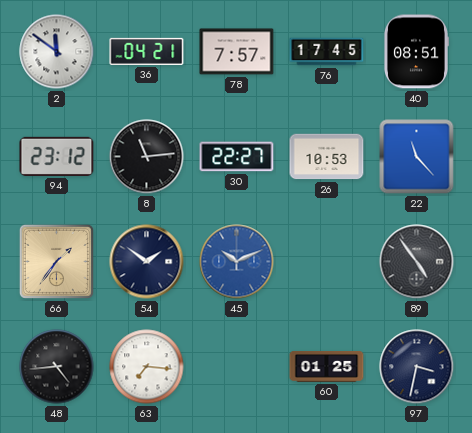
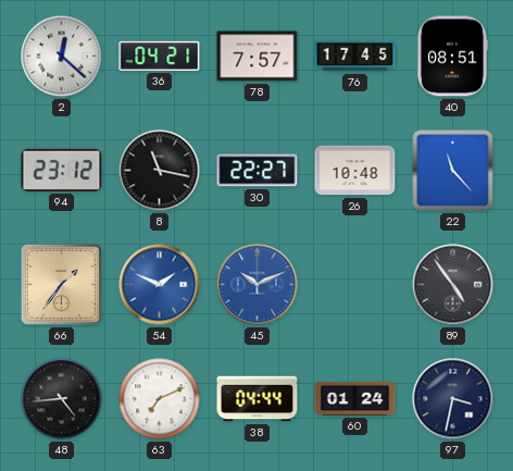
2: 11:51 -> 12:22
8: 11:14 -> 11:17
26: 10:53 -> 10:48
54: 1:51 -> 1:49
54 dial: navy -> blue
63: 7:16 -> 7:11
38: none -> 04:44
60: 01:25 -> 01:24
